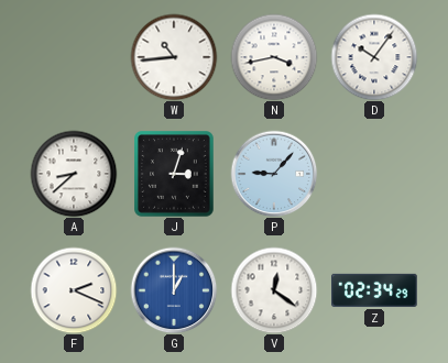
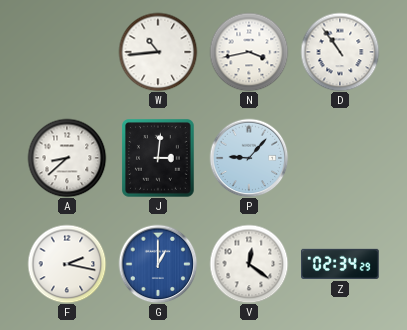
D: 10:06 -> 10:54
J: 3:03 -> 3:01
F: 2:19 -> 2:17
